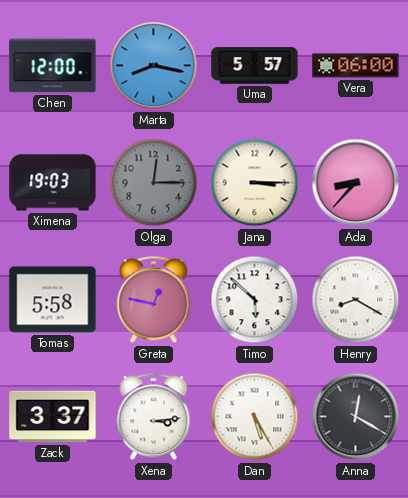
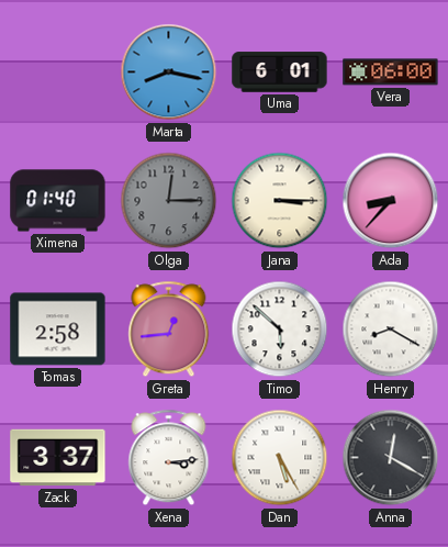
Chen: 12:00 -> none
Uma: 5:57 -> 6:01
Ximena: 19:03 -> 01:40
Tomas: 5:58 -> 2:58
Greta: 12:47 -> 12:44
